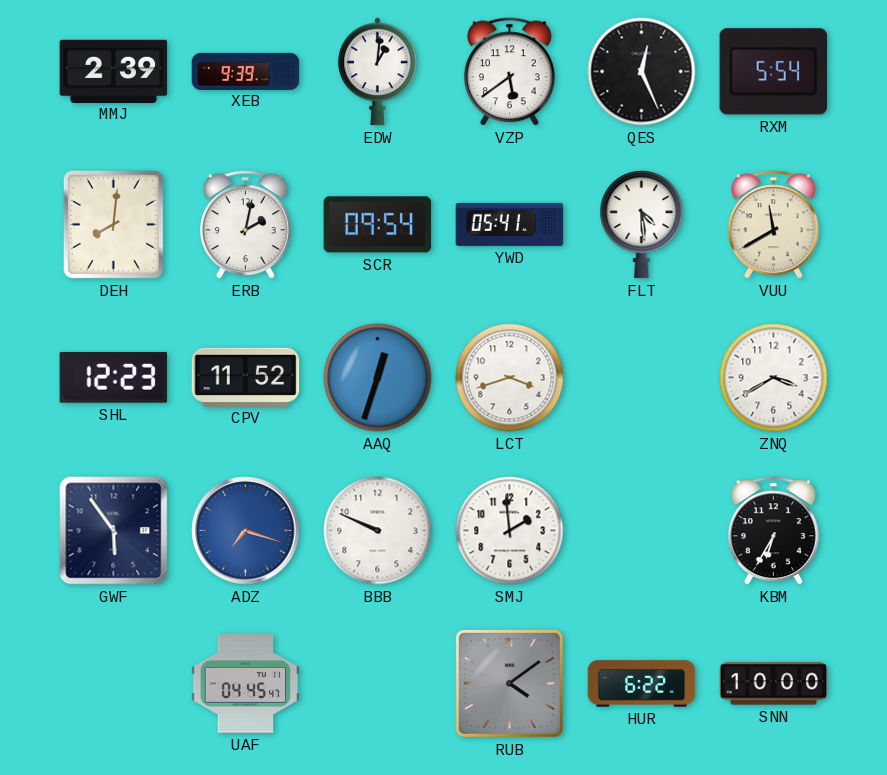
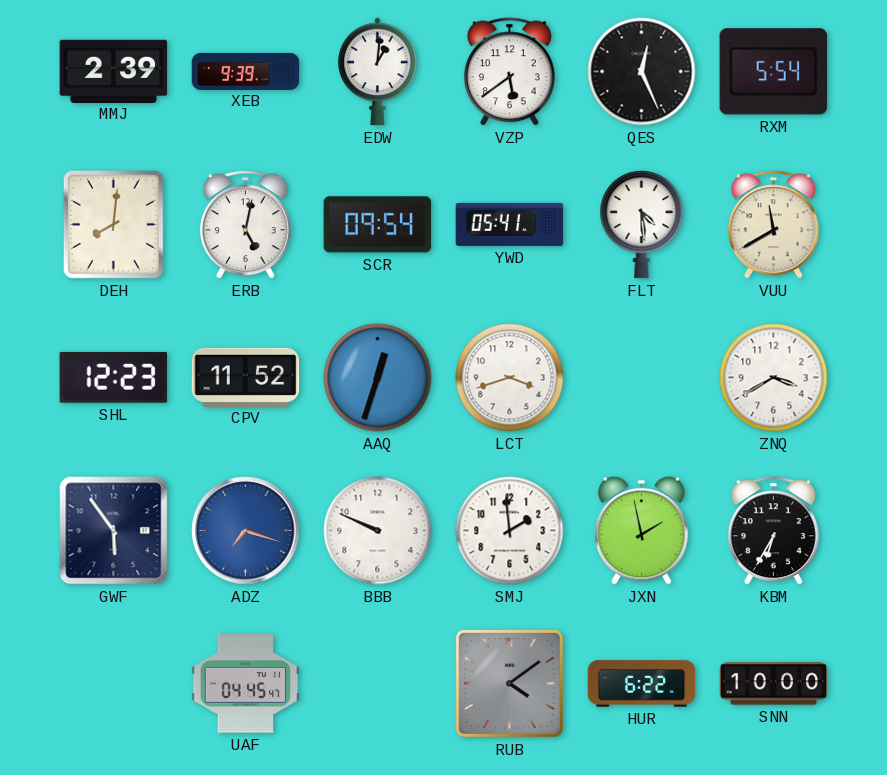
ERB: 2:02 -> 5:02
JXN: none -> 1:58
